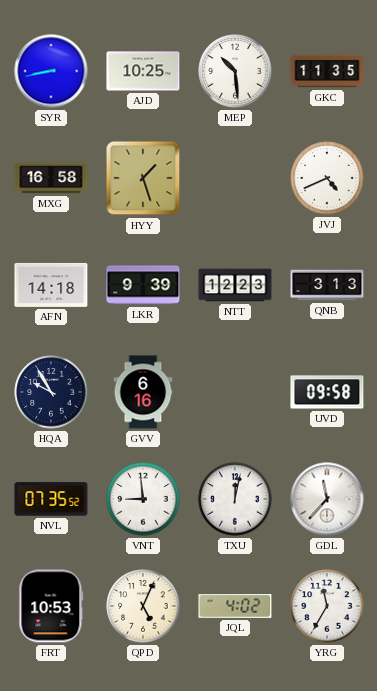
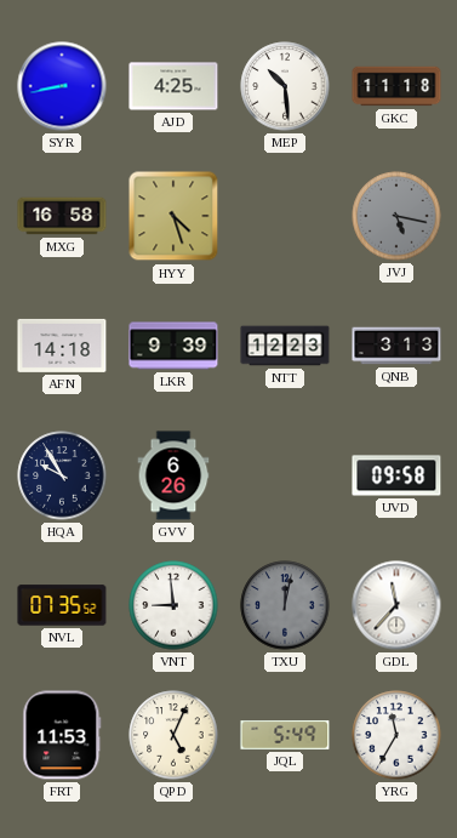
AJD: 10:25 -> 4:25
GKC: 11:35 -> 11:18
HYY: 1:27 -> 4:27
JVJ: 4:41 -> 5:17
JVJ dial: white -> grey
GVV: 6:16 -> 6:26
TXU dial: white -> grey
FRT: 10:53 -> 11:53
JQL: 4:02 -> 5:49
